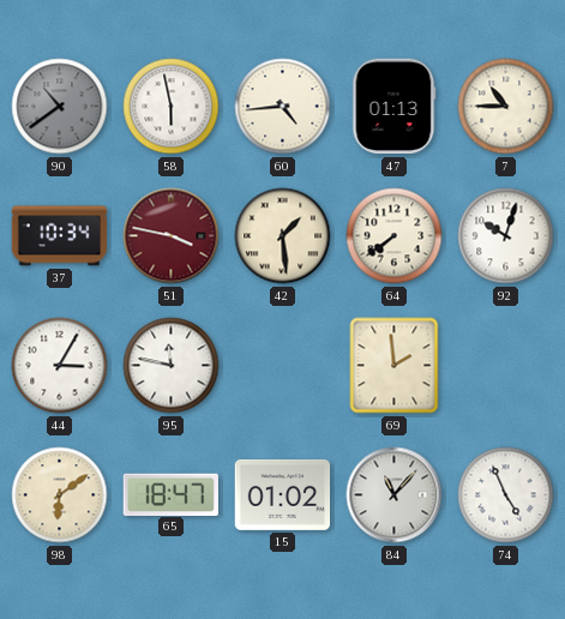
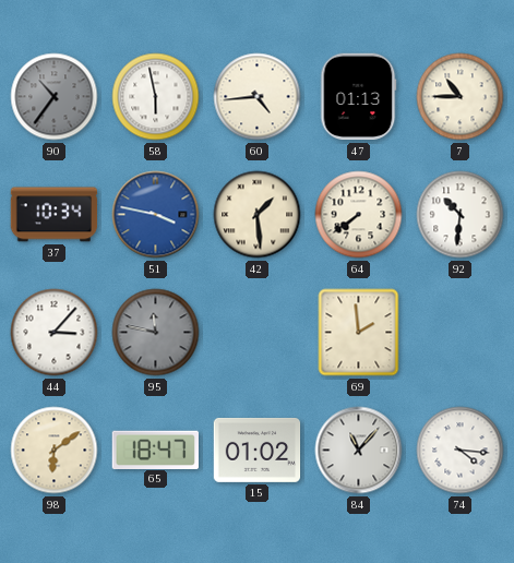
90: 10:39 -> 10:36
51 dial: burgundy -> blue
92: 10:03 -> 10:31
44: 3:05 -> 3:07
95 dial: white -> grey
74: 4:56 -> 4:16
